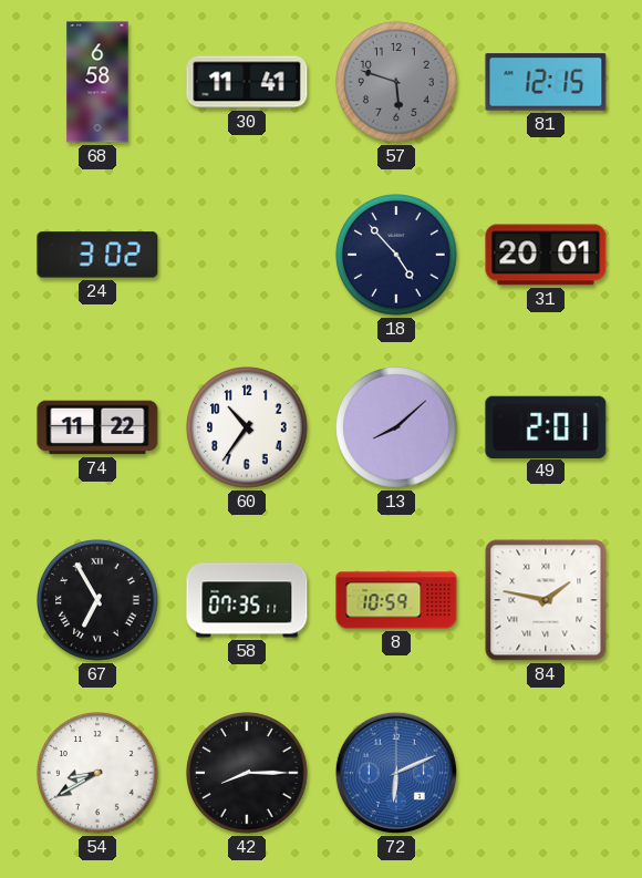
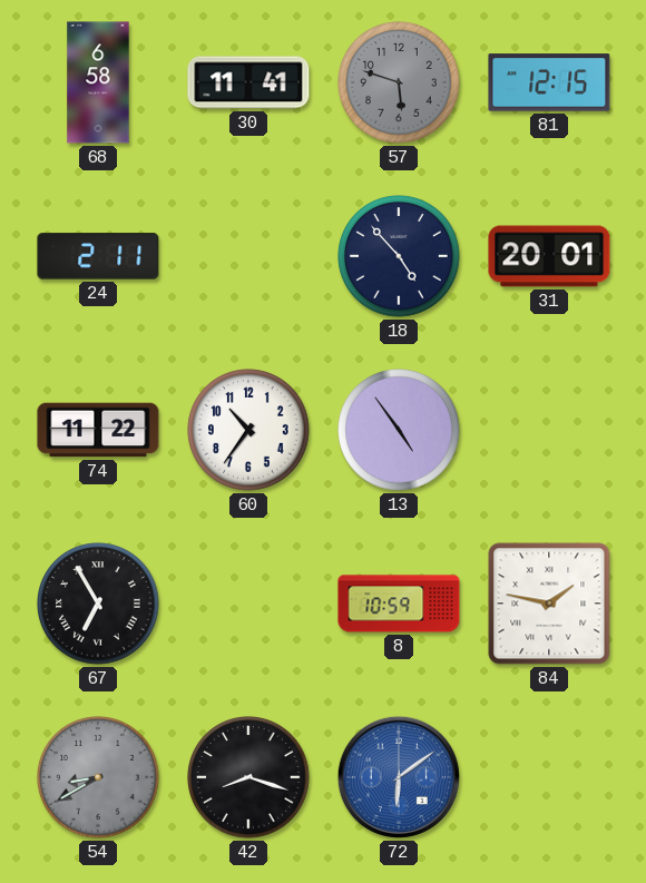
24: 3:02 -> 2:11
13: 8:08 -> 4:54
49: 2:01 -> none
58: 07:35 -> none
54 dial: white -> grey
42: 8:15 -> 8:18
72: 6:11 -> 6:09
